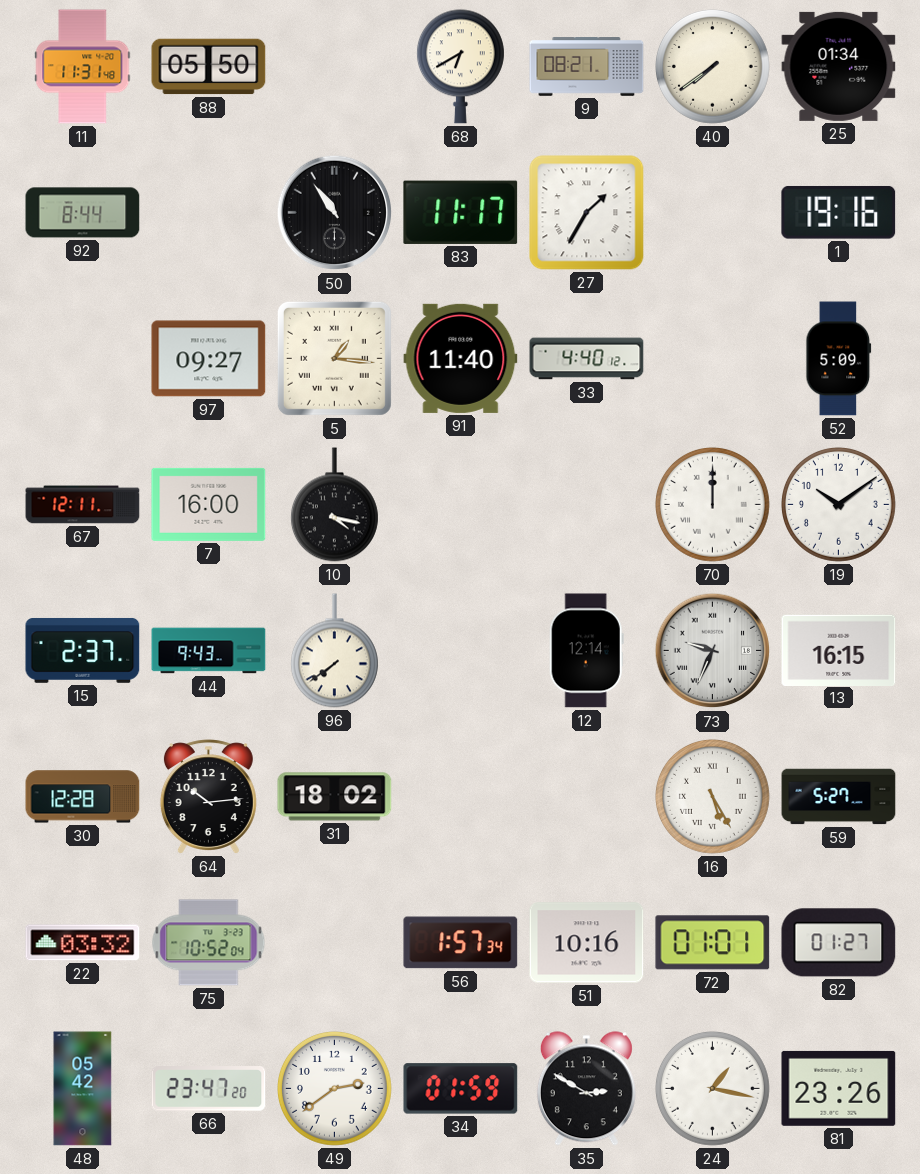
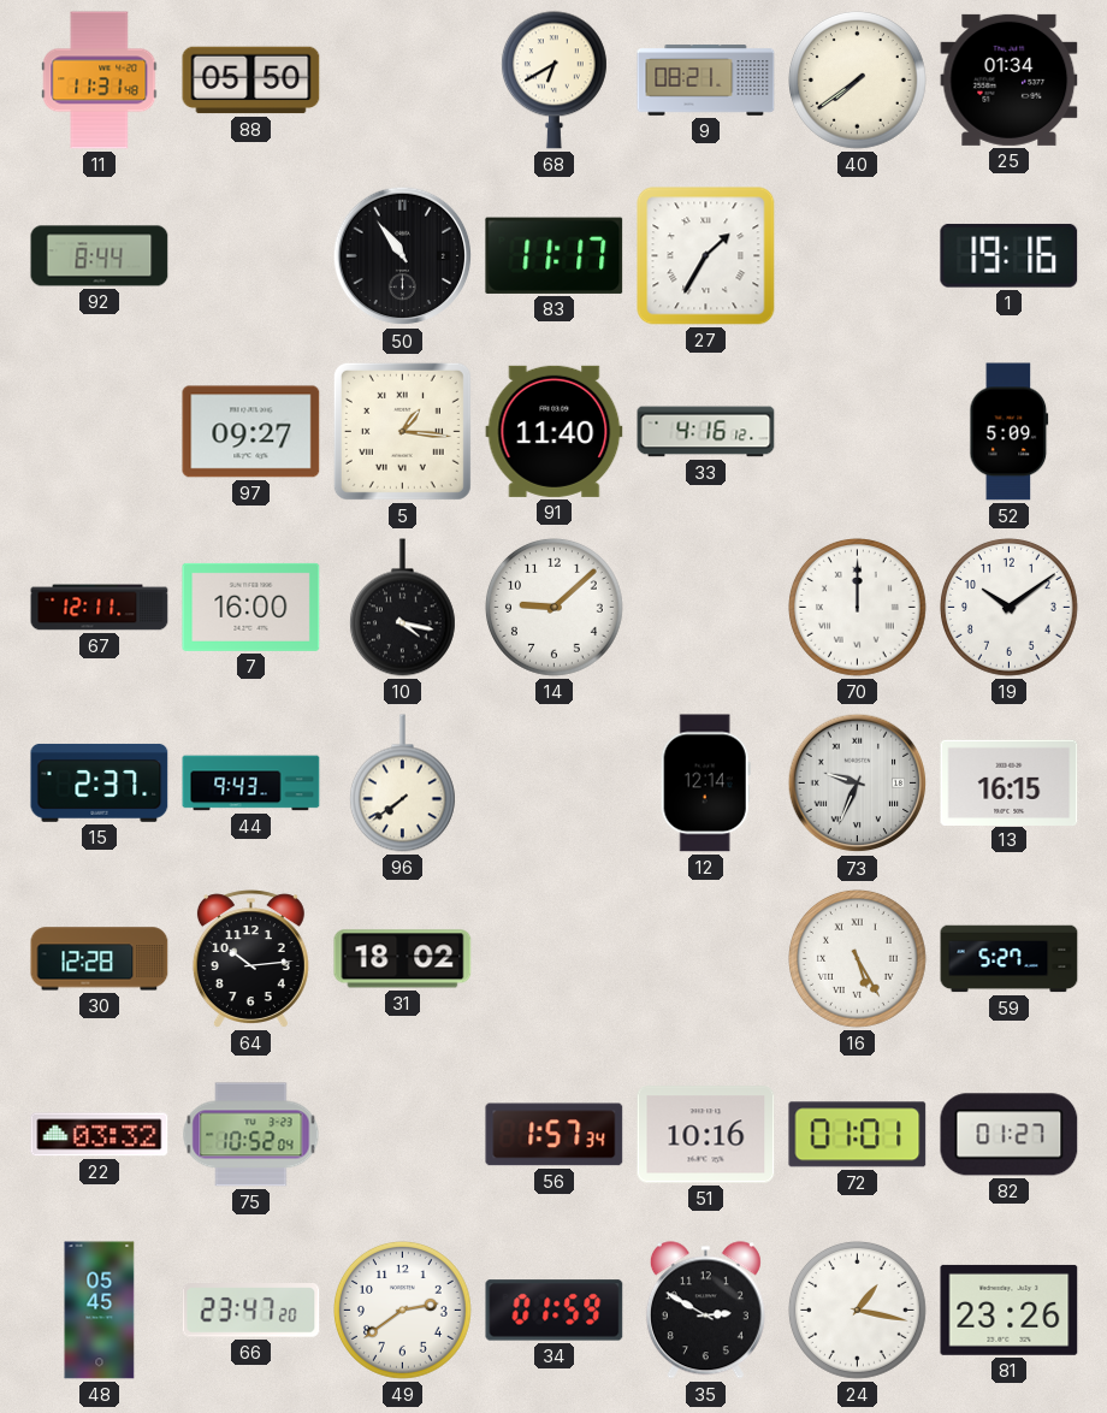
33: 4:40 -> 4:16
14: none -> 9:08
48: 05:42 -> 05:45
